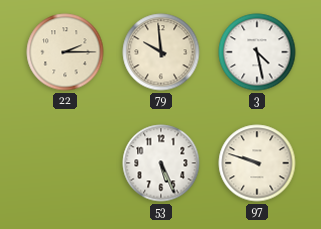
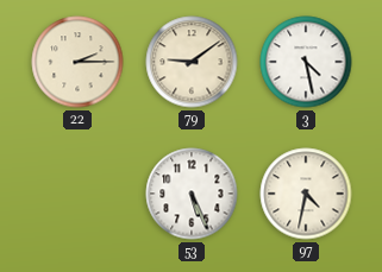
79: 9:59 -> 9:09
97: 9:48 -> 4:32
